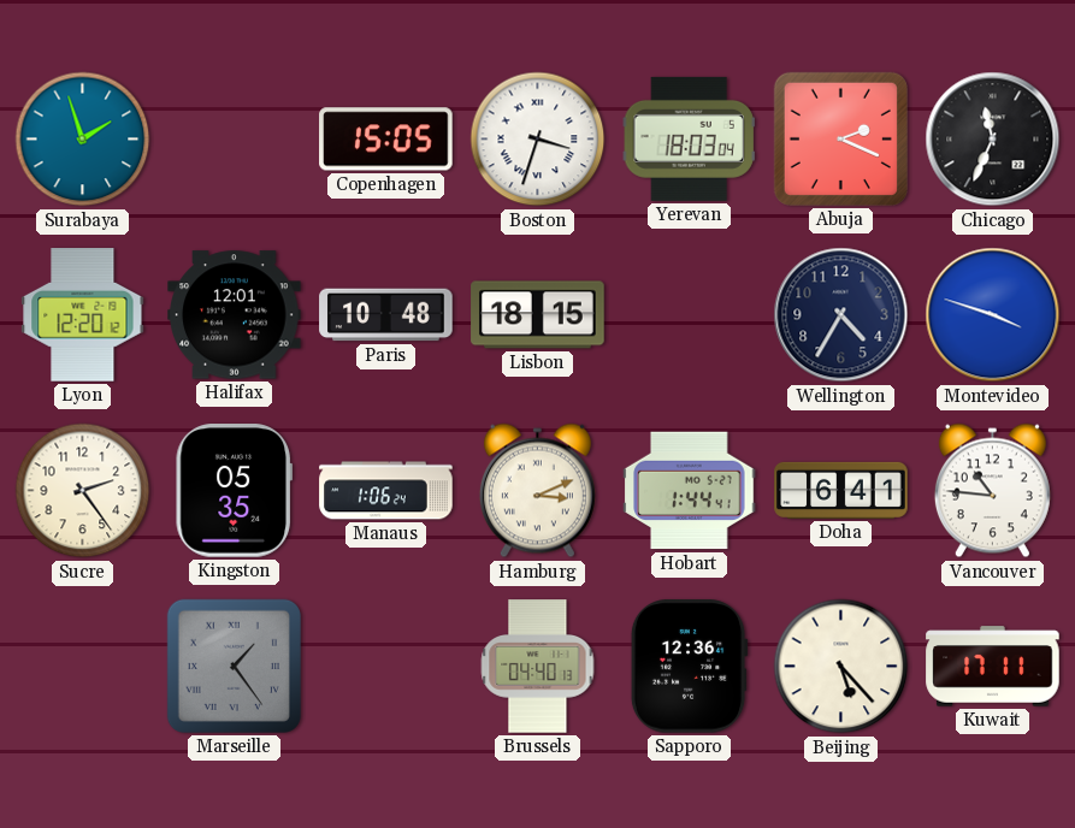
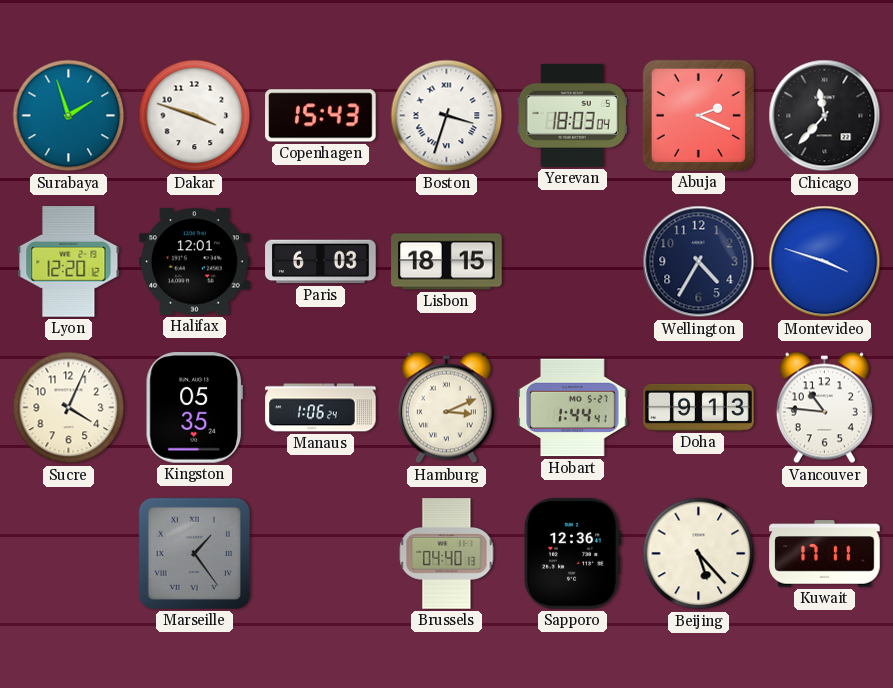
Dakar: none -> 3:48
Copenhagen: 15:05 -> 15:43
Chicago: 11:34 -> 11:37
Paris: 10:48 -> 6:03
Sucre: 2:24 -> 4:04
Doha: 6:41 -> 9:13
